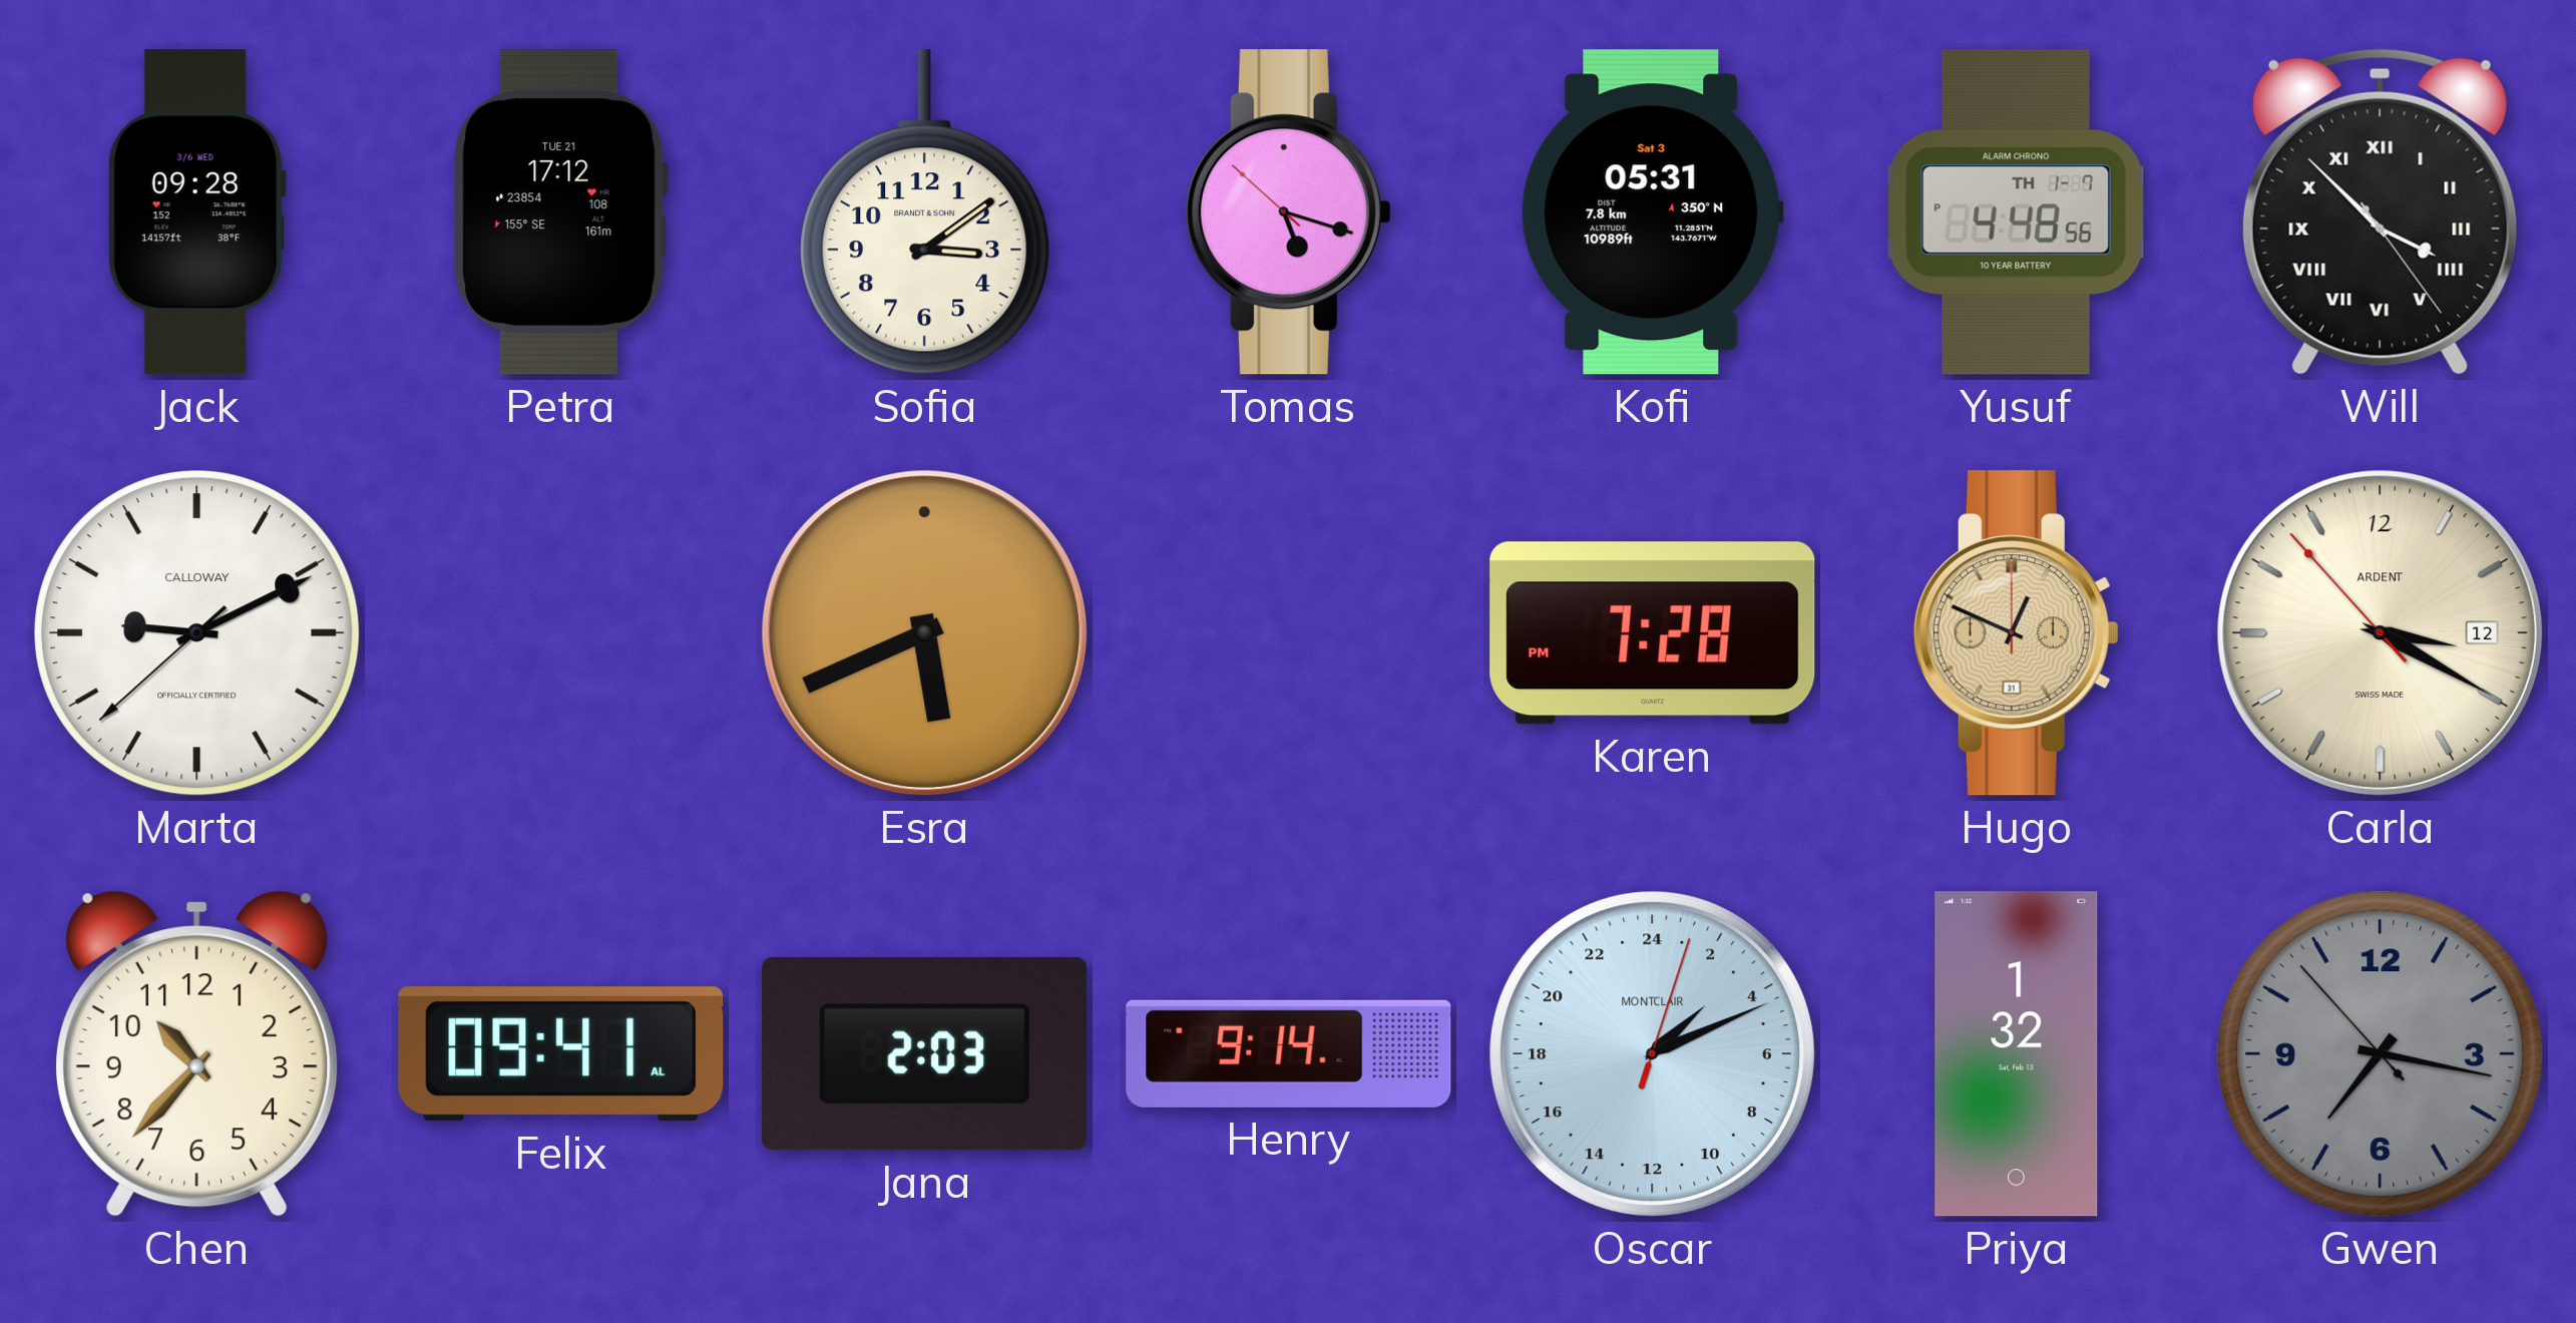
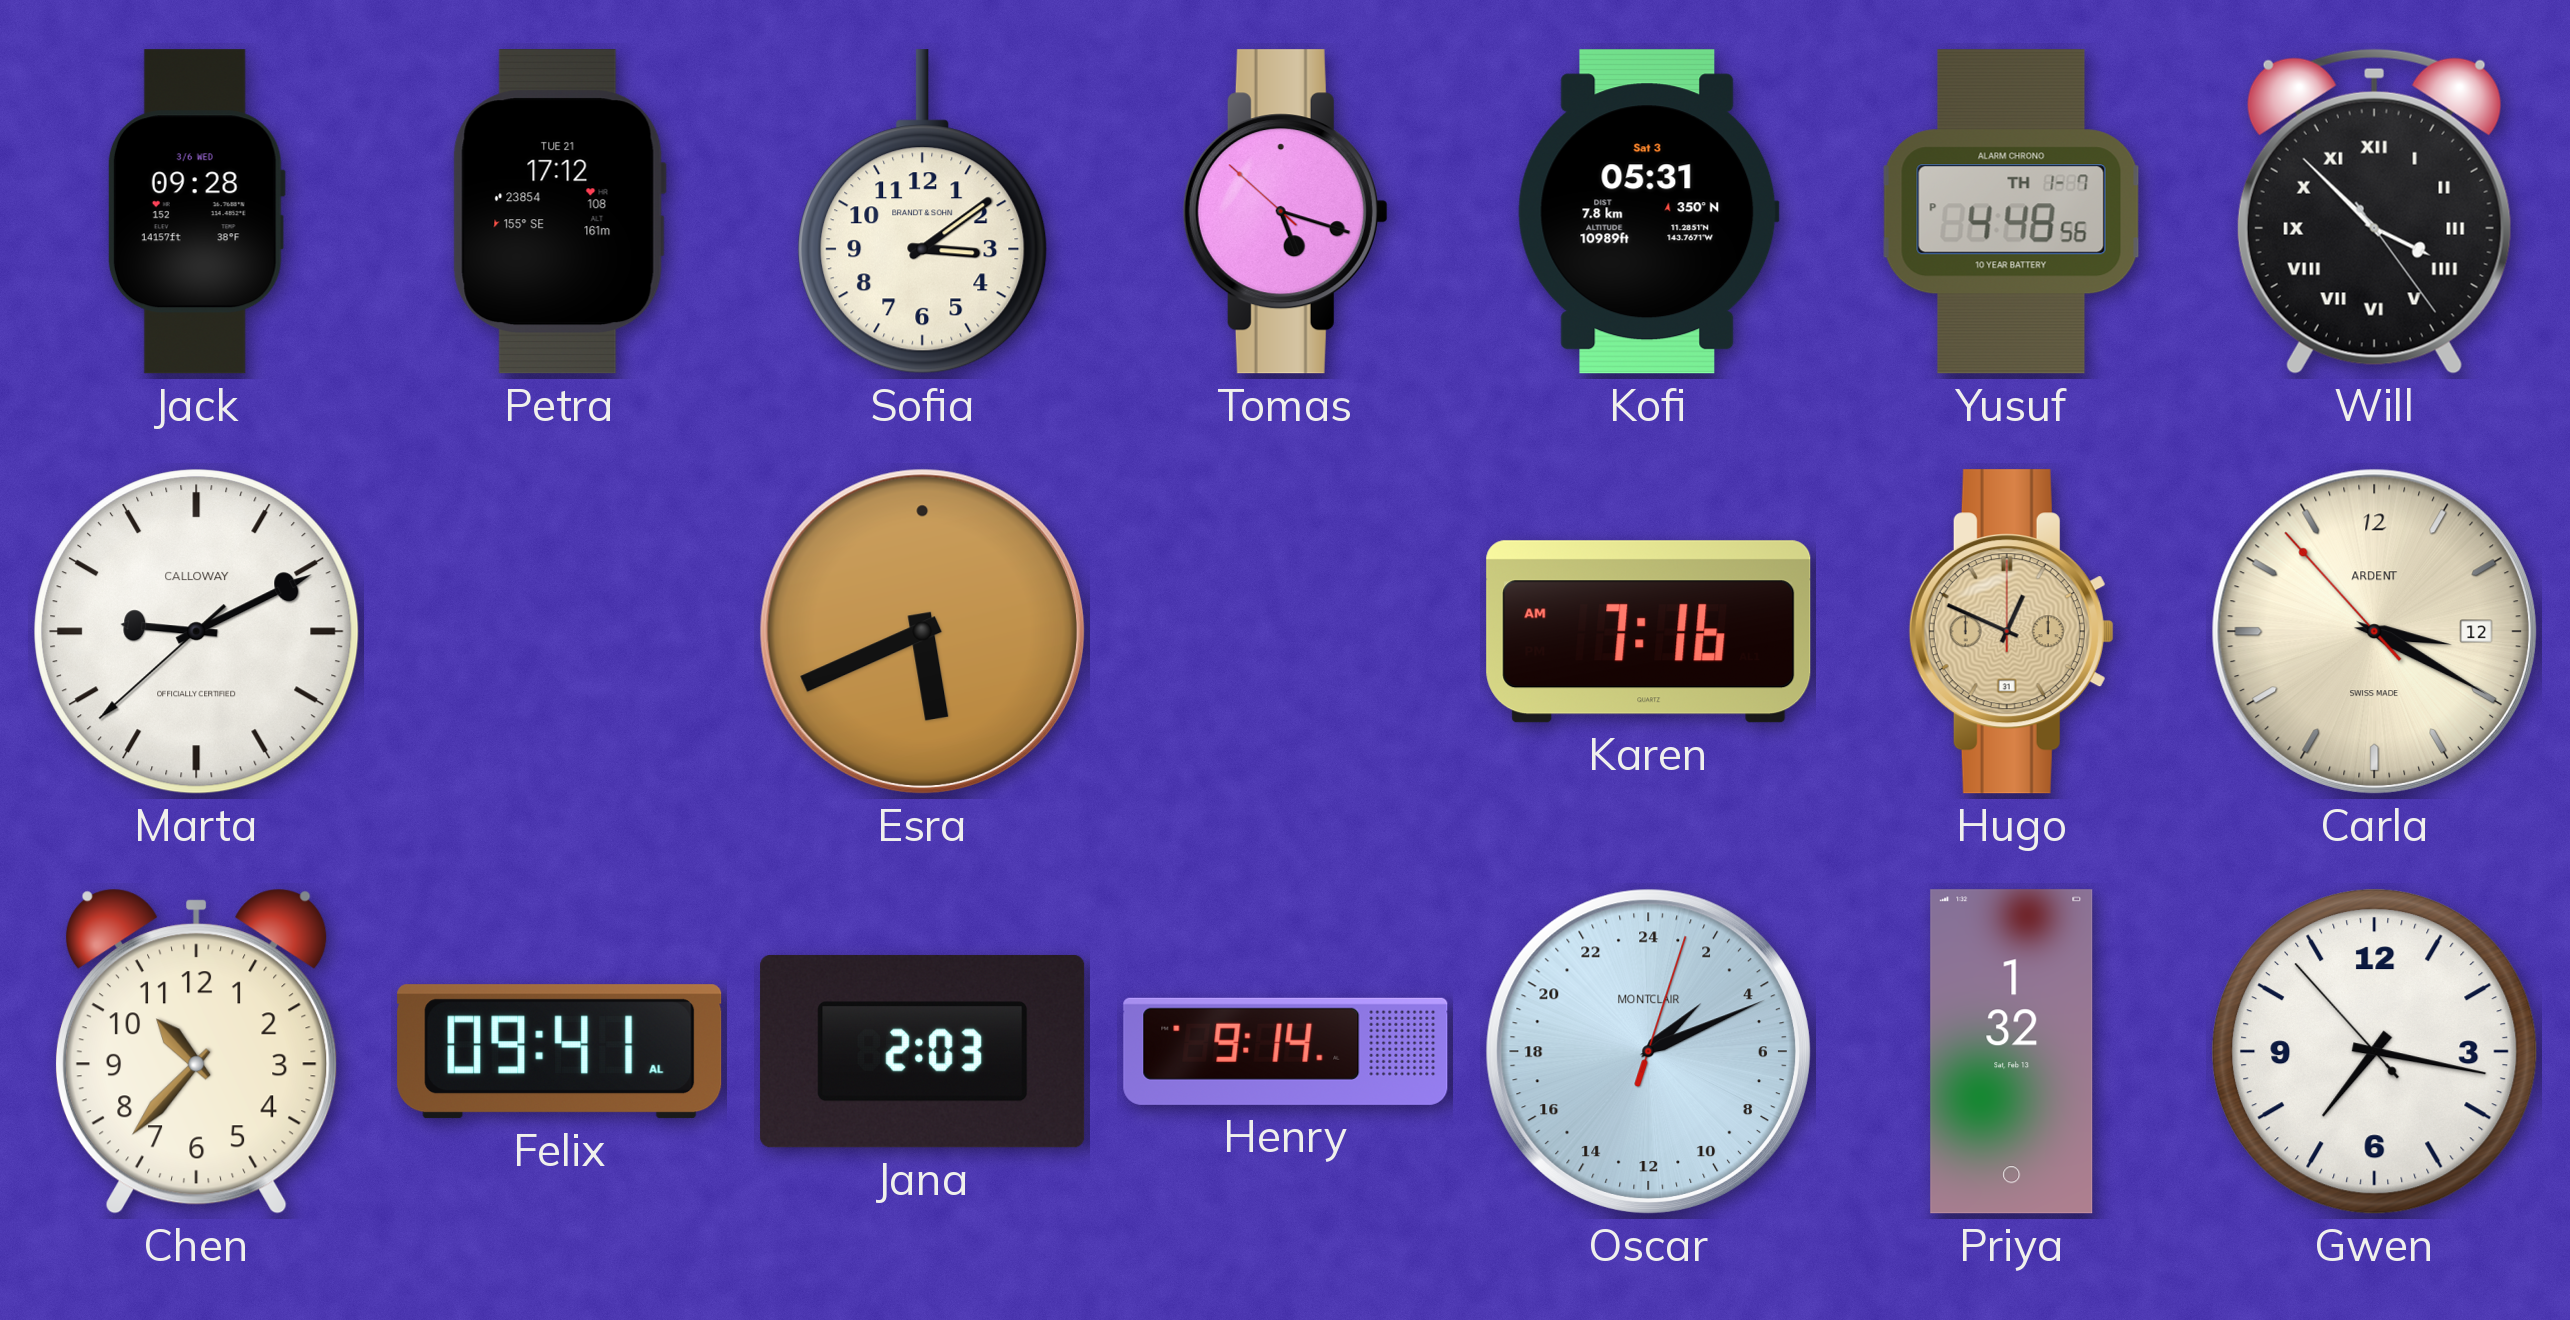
Karen: 7:28 -> 7:16
Gwen dial: grey -> white
